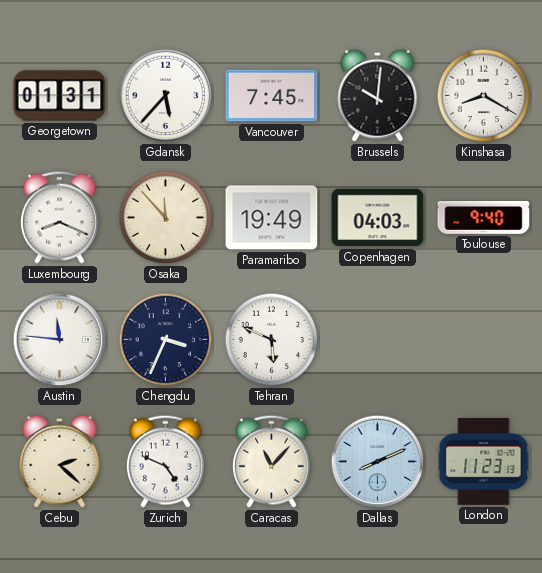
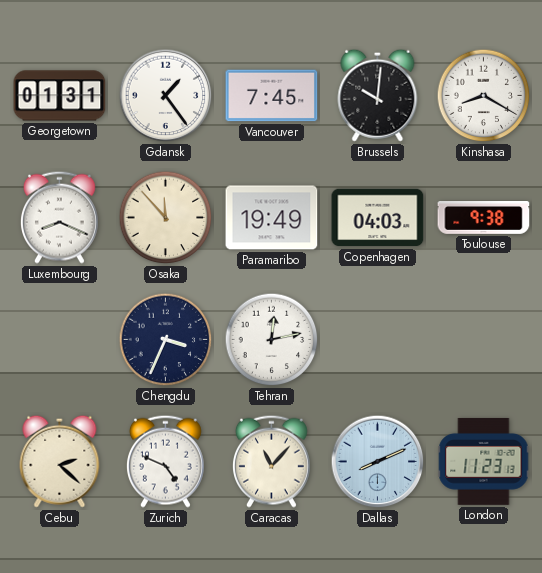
Gdansk: 5:37 -> 1:24
Toulouse: 9:40 -> 9:38
Austin: 11:46 -> none
Tehran: 5:49 -> 12:13
